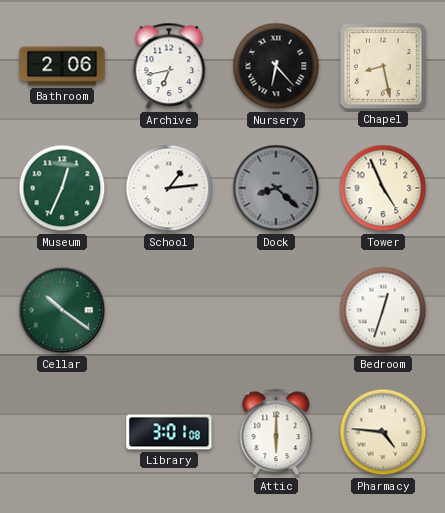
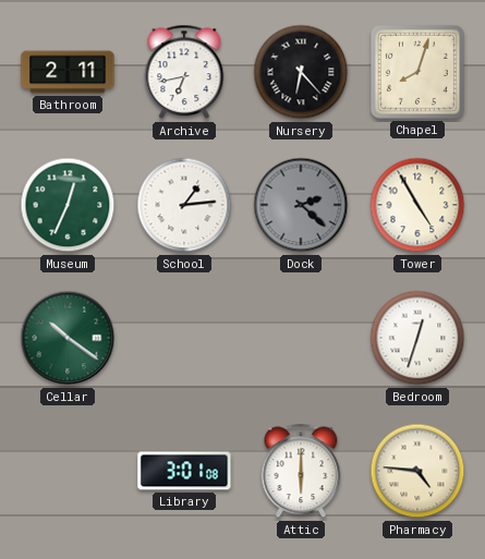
Bathroom: 2:06 -> 2:11
Chapel: 8:28 -> 8:03
Dock: 8:22 -> 2:22
Tower: 4:56 -> 4:55
